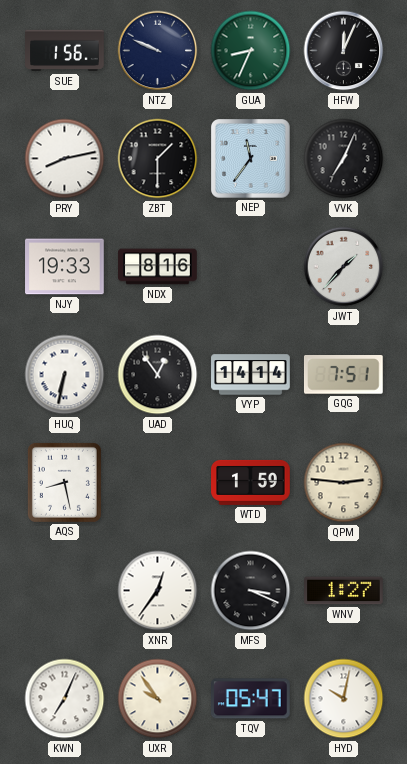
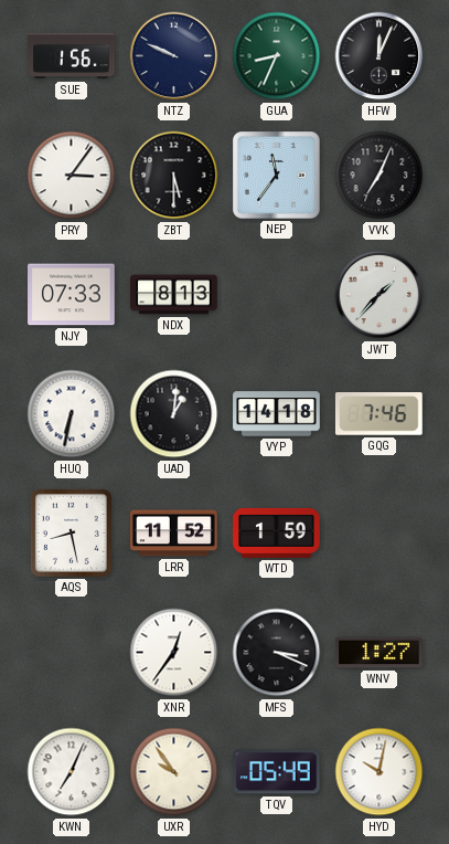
PRY: 8:13 -> 3:06
ZBT: 1:30 -> 5:30
NJY: 19:33 -> 07:33
NDX: 8:16 -> 8:13
UAD: 12:54 -> 1:01
VYP: 14:14 -> 14:18
GQG: 7:51 -> 7:46
LRR: none -> 11:52
QPM: 2:46 -> none
TQV: 05:47 -> 05:49
